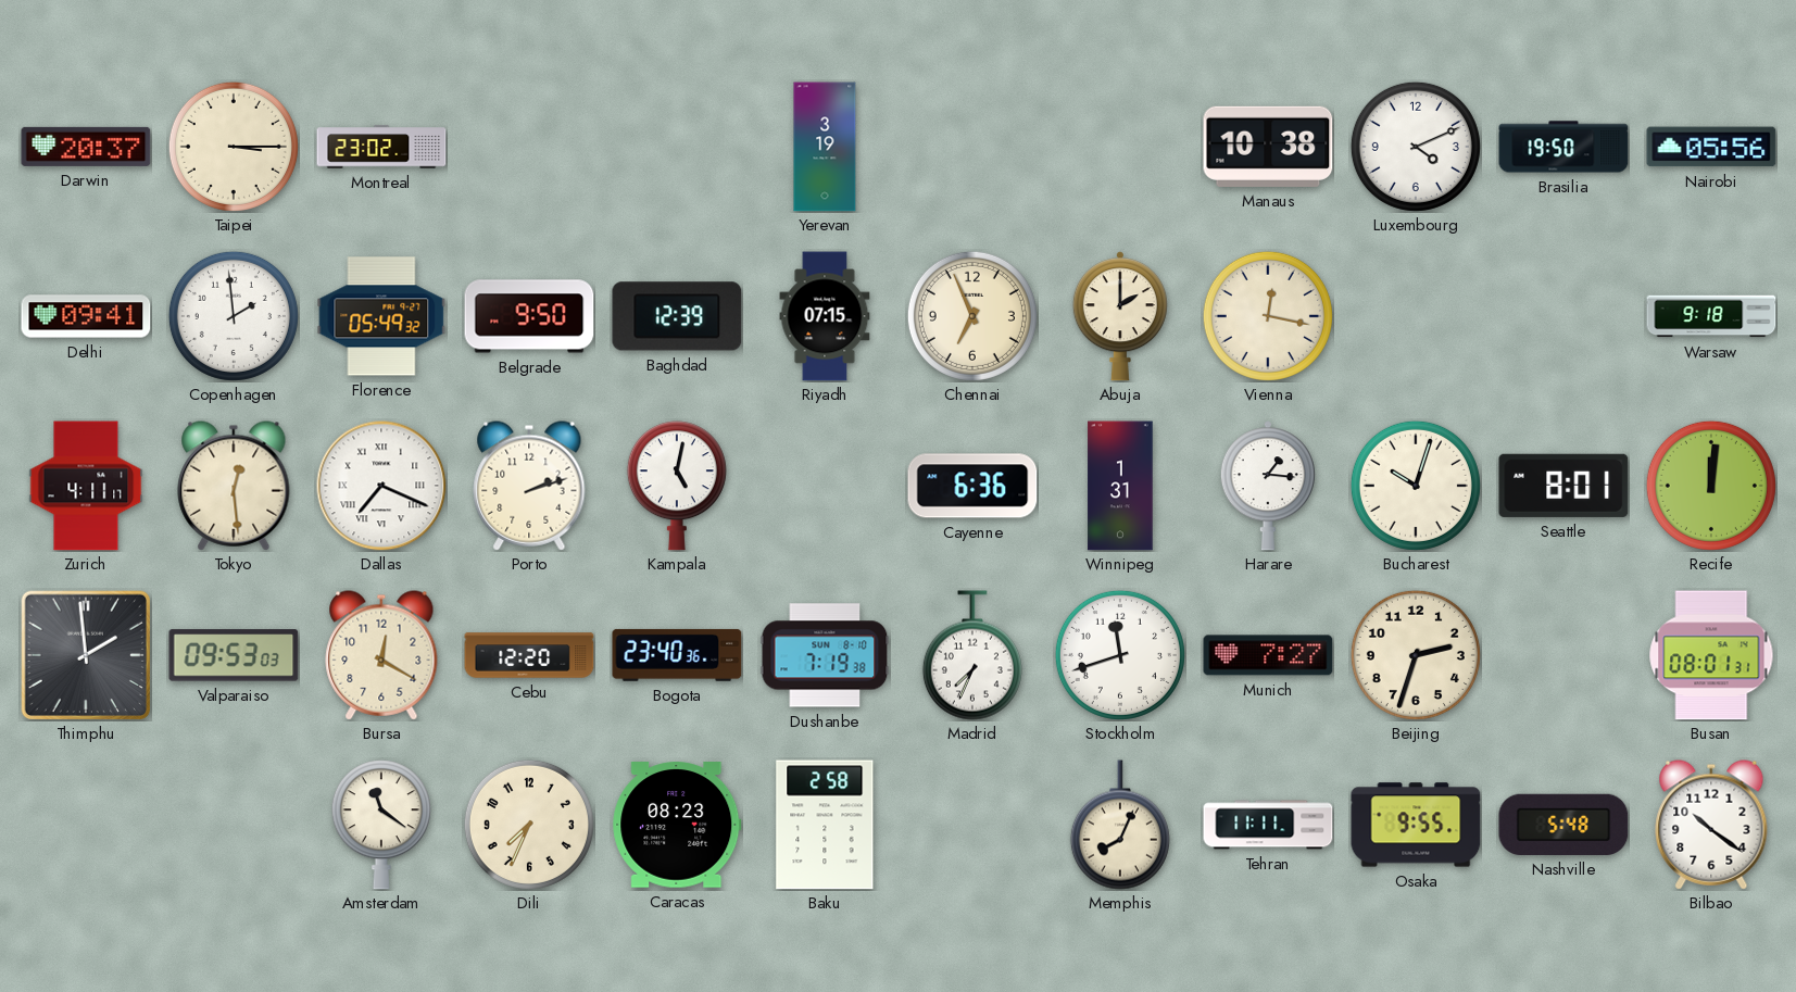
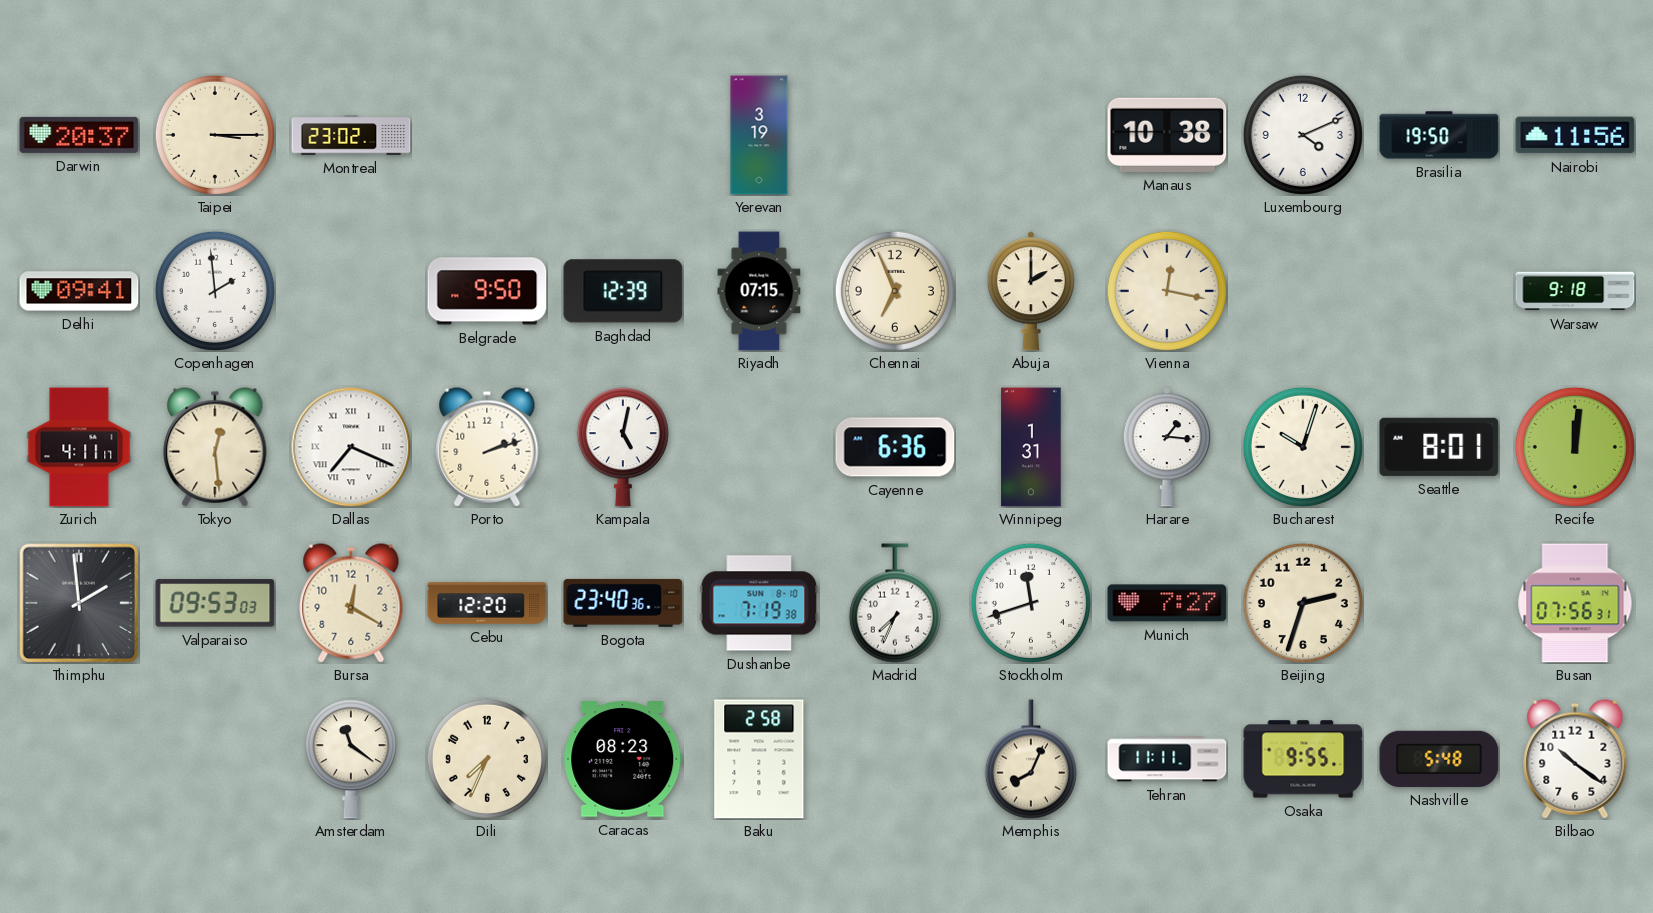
Nairobi: 05:56 -> 11:56
Florence: 05:49 -> none
Busan: 08:01 -> 07:56
